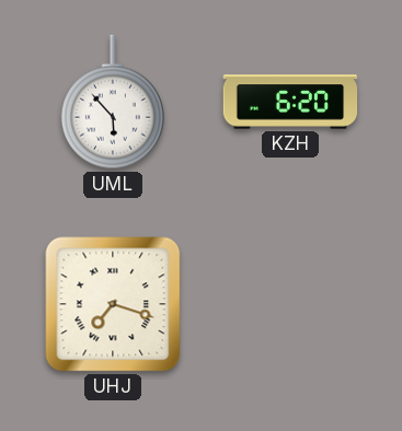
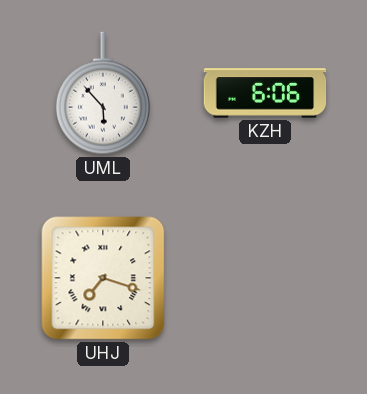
KZH: 6:20 -> 6:06
